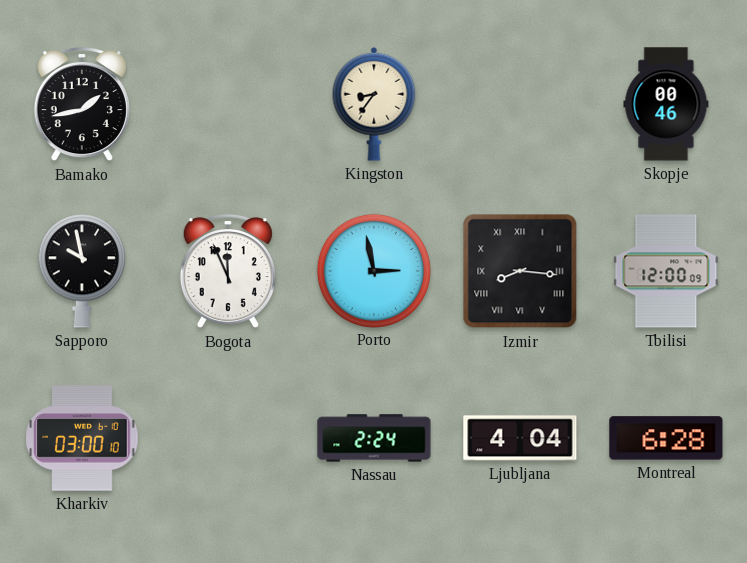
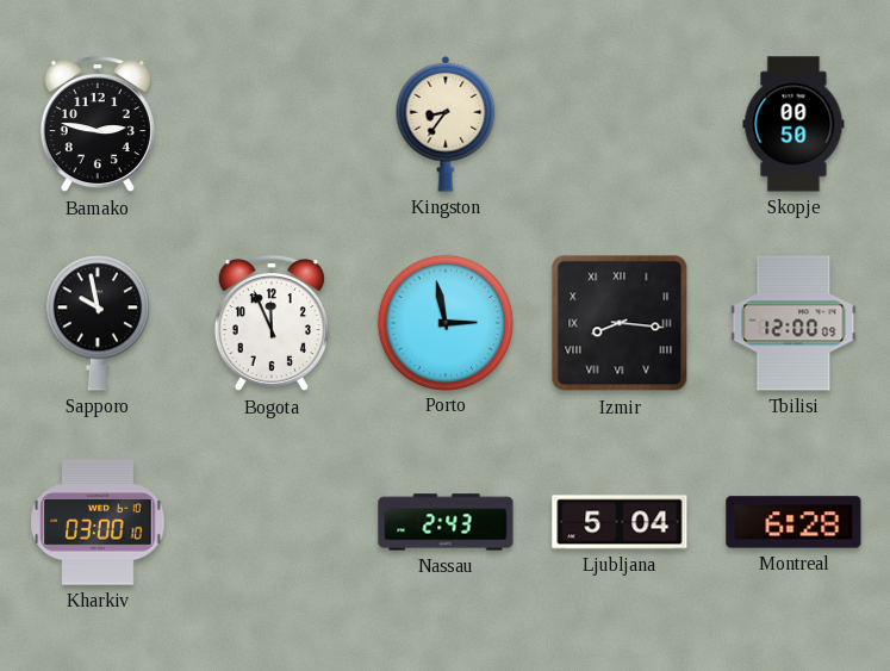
Bamako: 1:43 -> 2:47
Skopje: 00:46 -> 00:50
Nassau: 2:24 -> 2:43
Ljubljana: 4:04 -> 5:04
